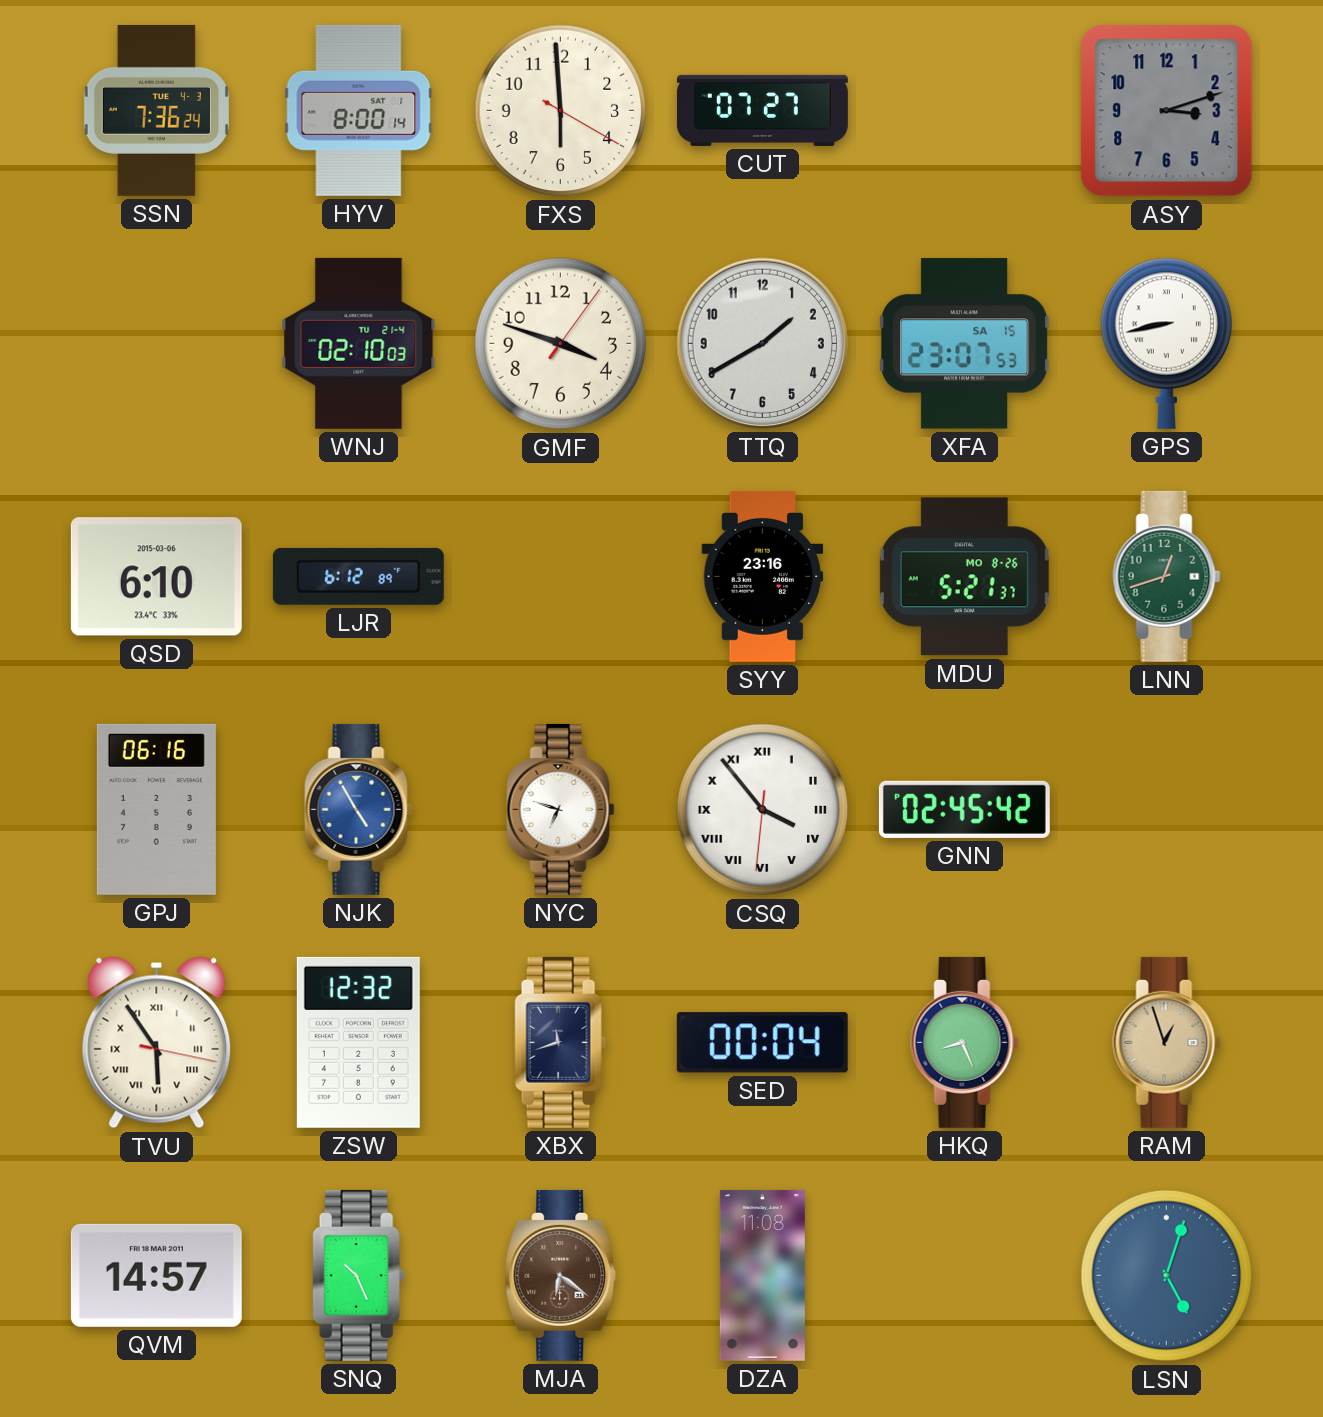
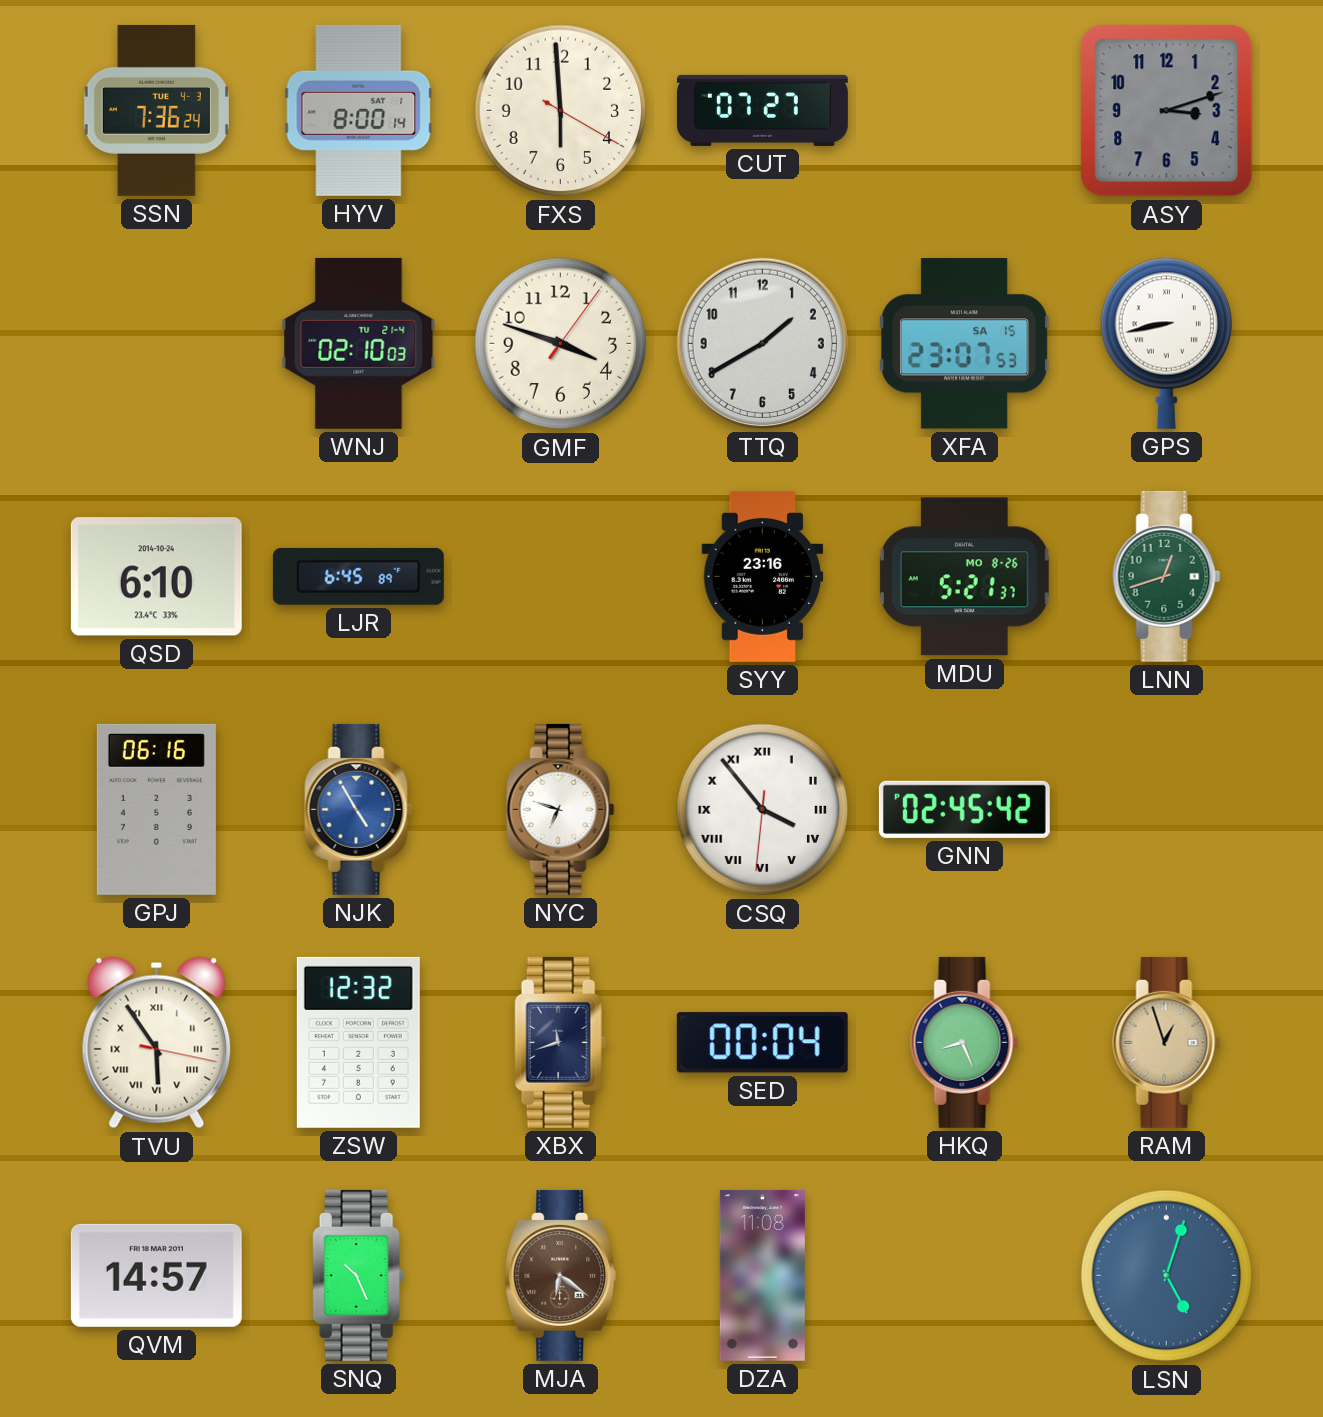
QSD date: 2015-03-06 -> 2014-10-24
LJR: 6:12 -> 6:45
